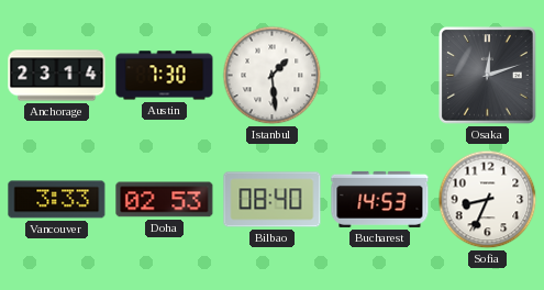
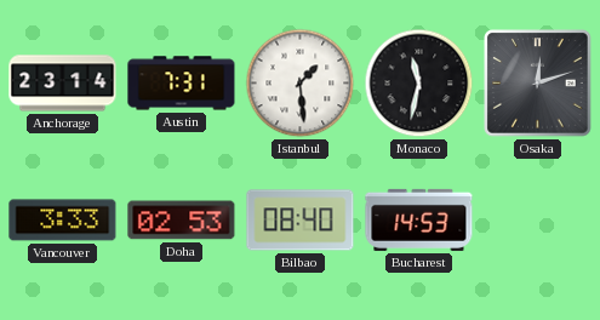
Austin: 7:30 -> 7:31
Monaco: none -> 11:32
Sofia: 8:34 -> none
